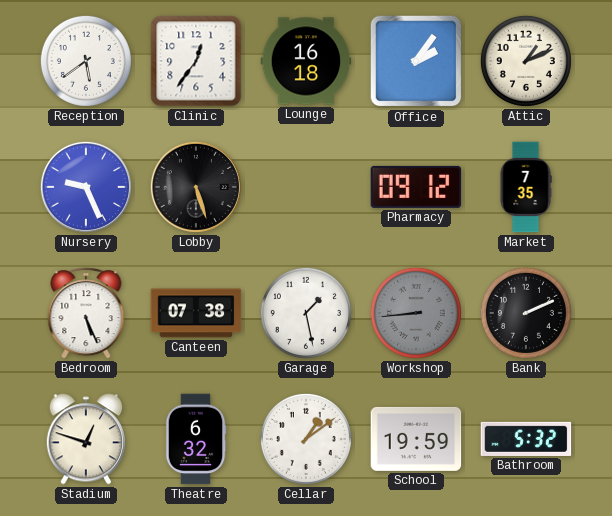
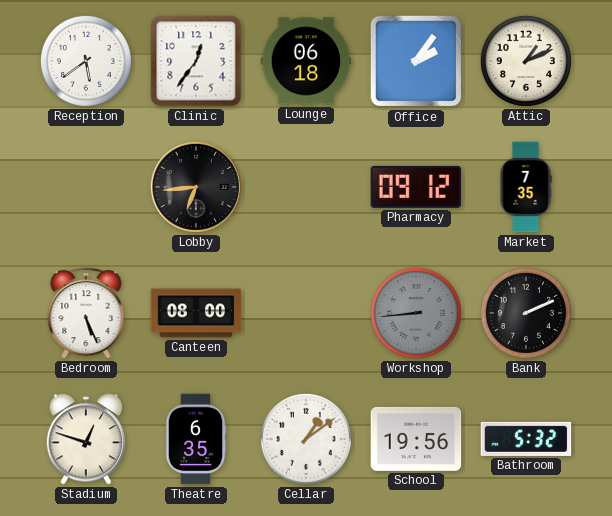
Lounge: 16:18 -> 06:18
Nursery: 9:26 -> none
Lobby: 5:27 -> 6:44
Canteen: 07:38 -> 08:00
Garage: 1:28 -> none
Theatre: 6:32 -> 6:35
School: 19:59 -> 19:56
